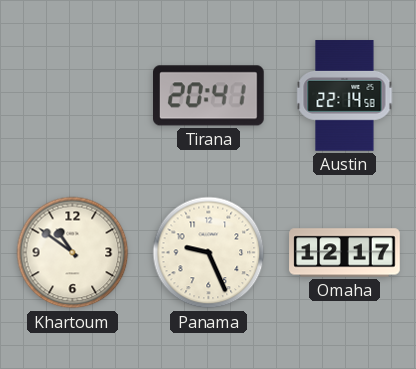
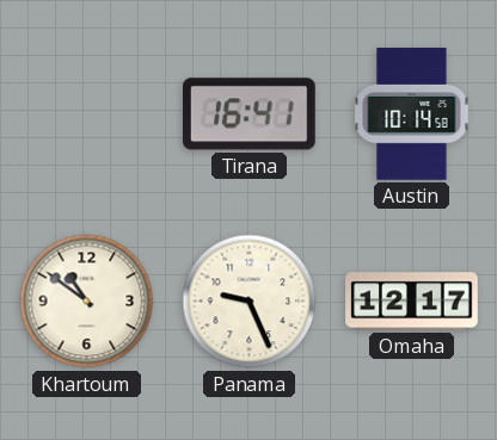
Tirana: 20:41 -> 16:41
Austin: 22:14 -> 10:14
